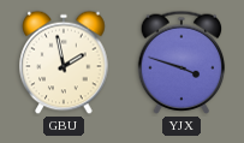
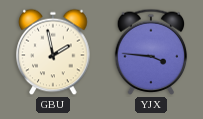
YJX: 3:48 -> 3:46
